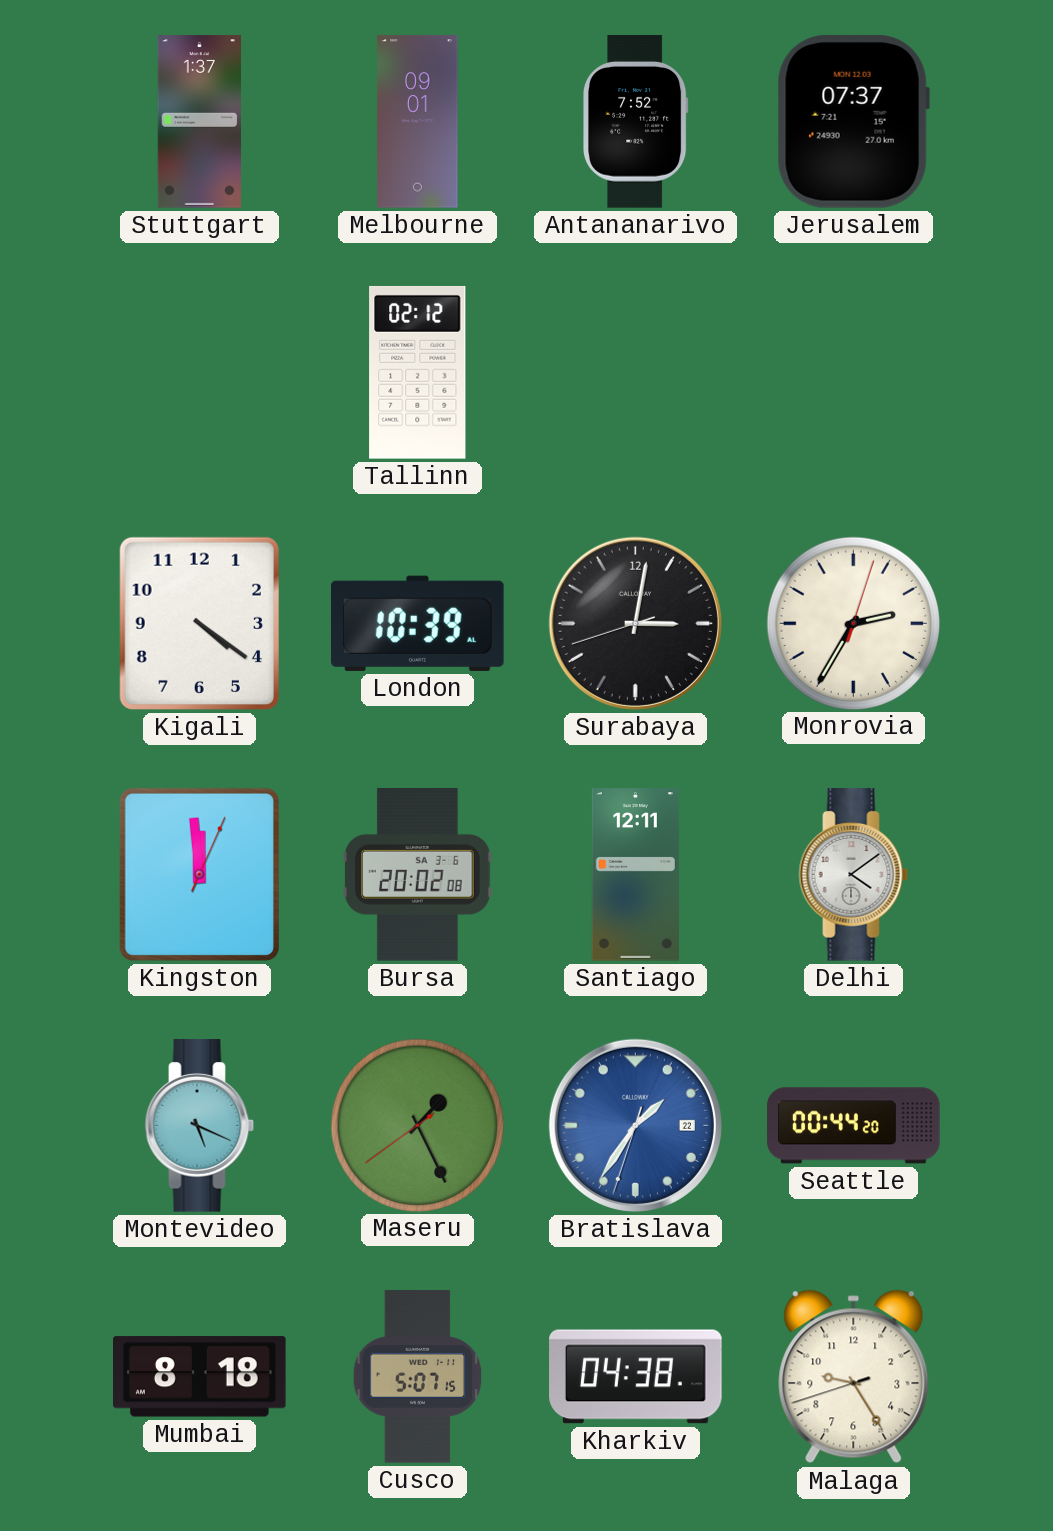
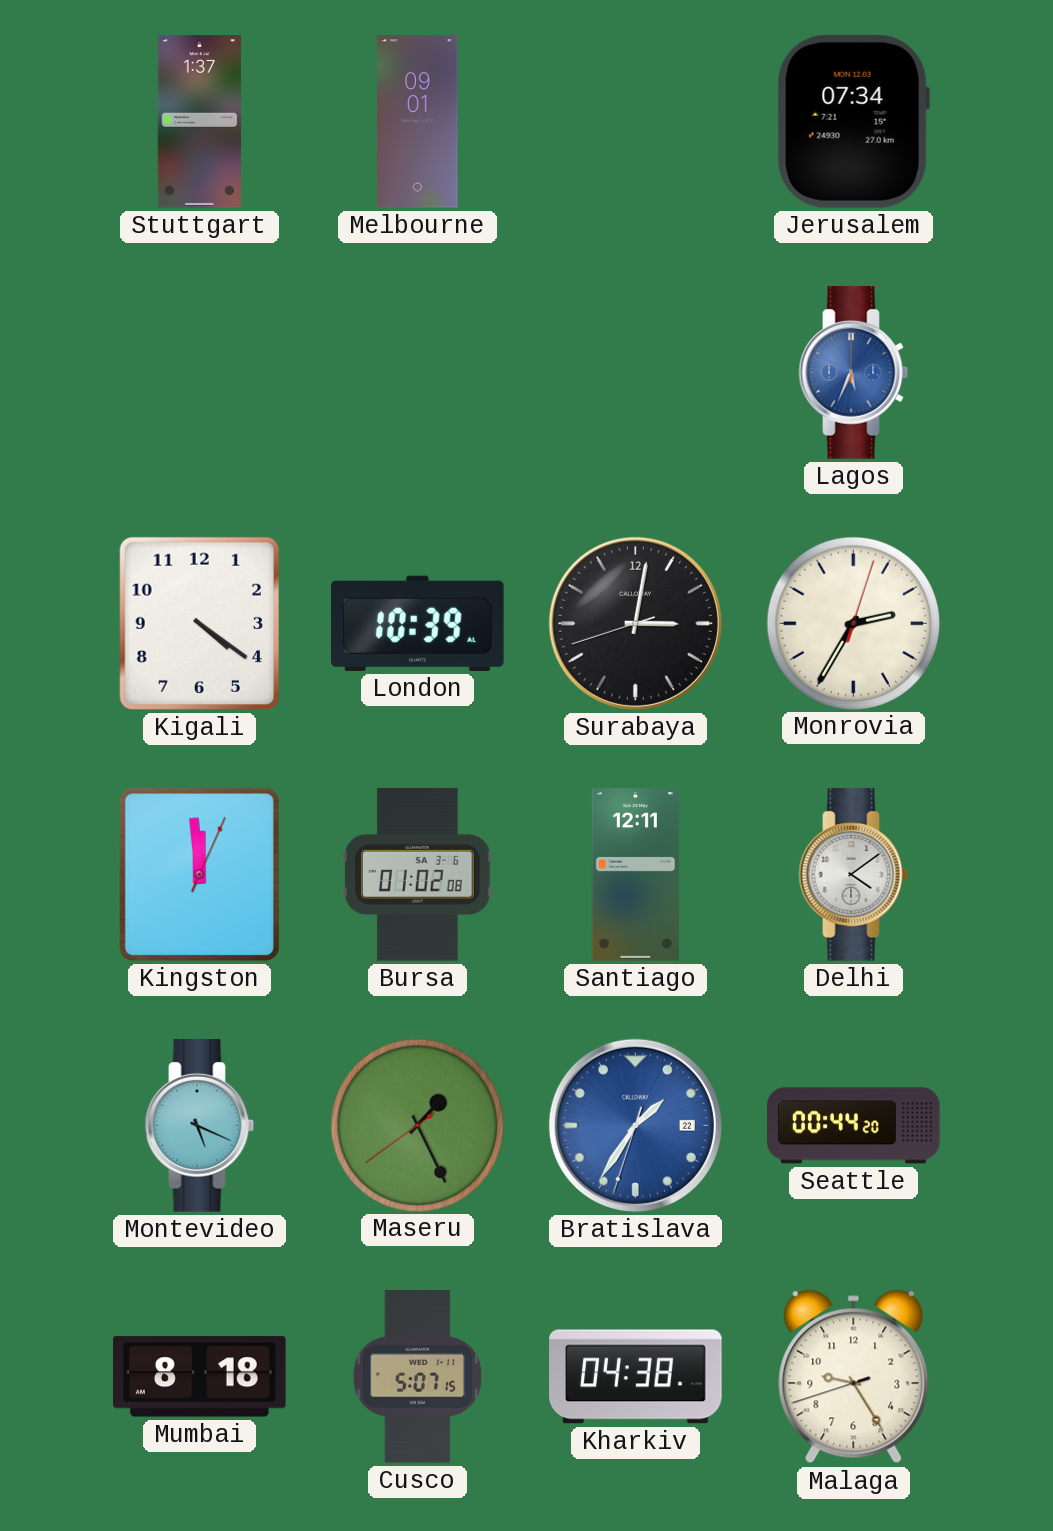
Antananarivo: 7:52 -> none
Jerusalem: 07:37 -> 07:34
Tallinn: 02:12 -> none
Lagos: none -> 5:34
Bursa: 20:02 -> 01:02
